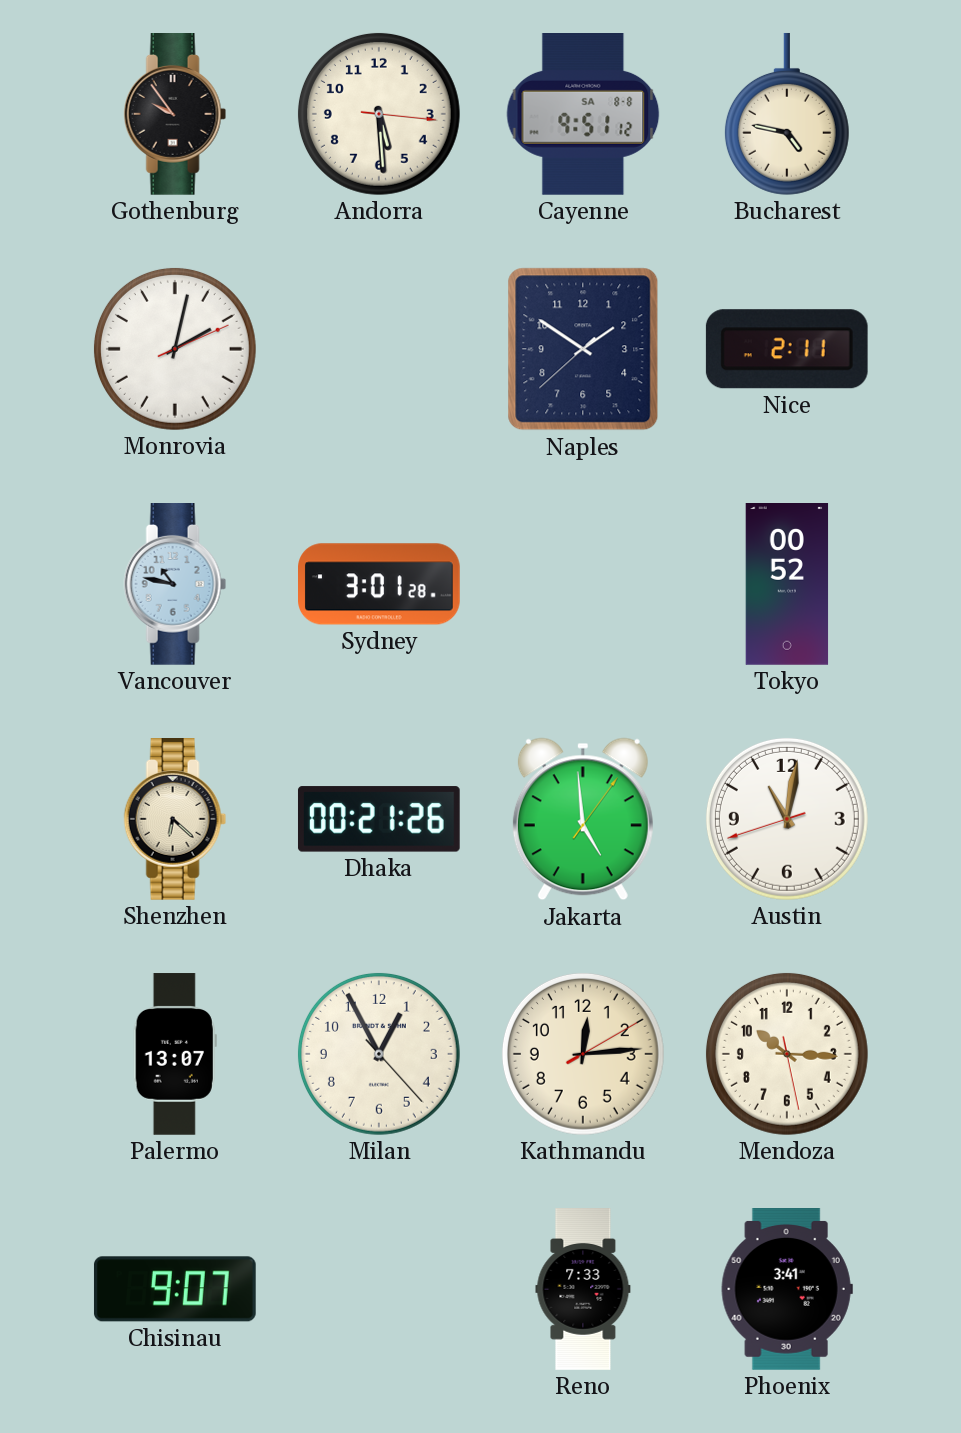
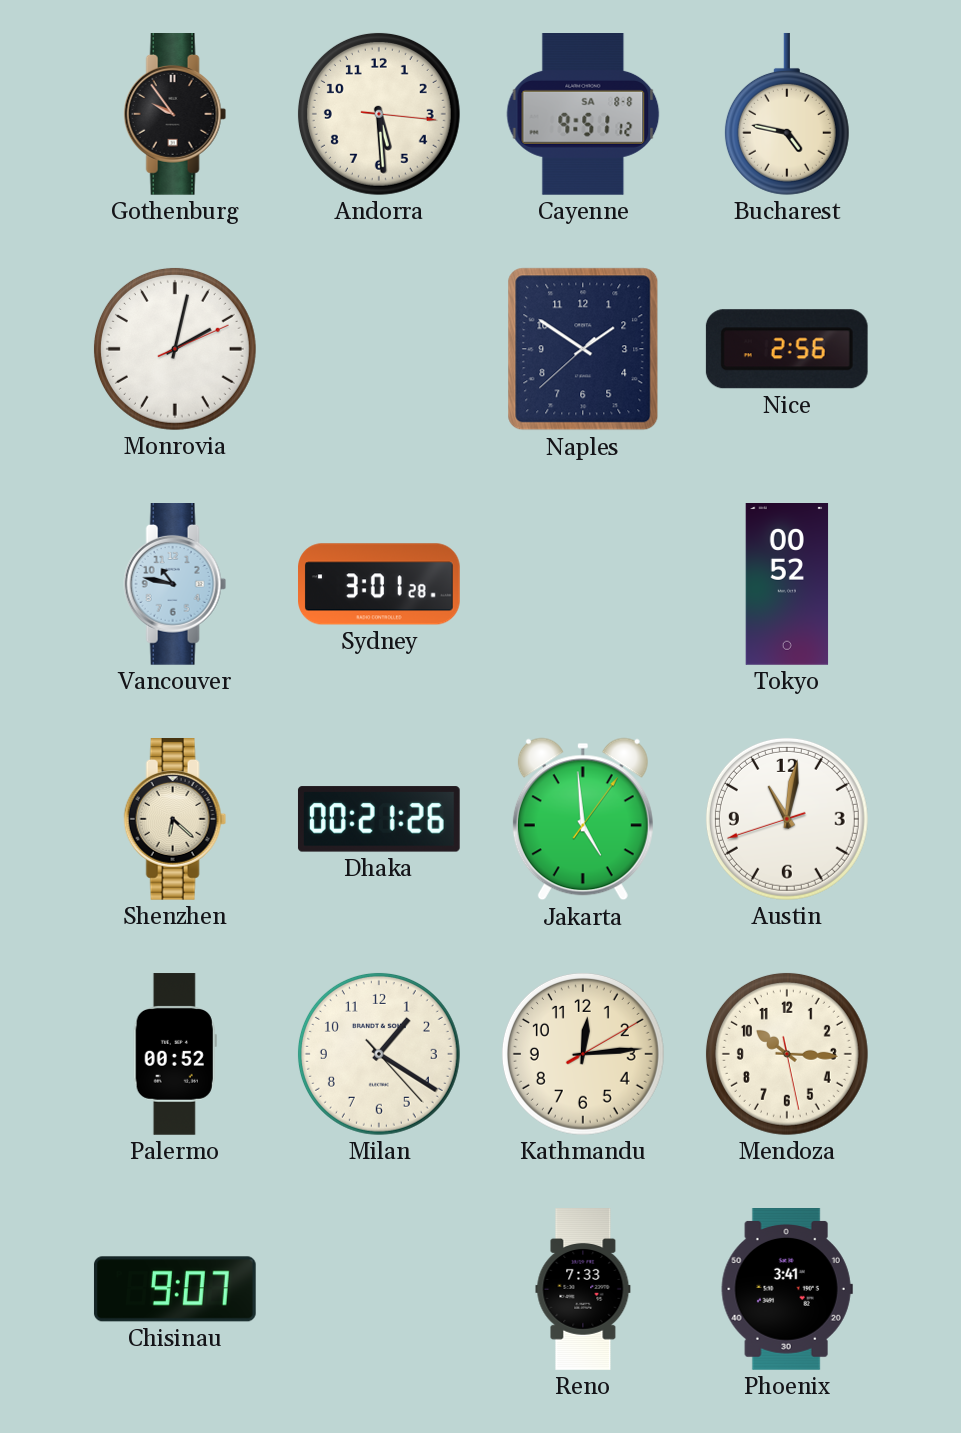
Nice: 2:11 -> 2:56
Palermo: 13:07 -> 00:52
Milan: 12:55 -> 1:20
